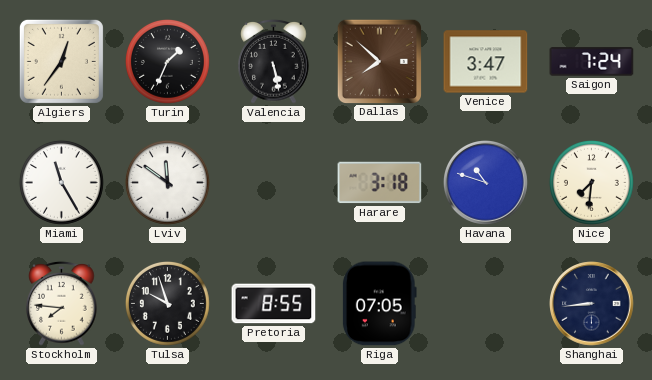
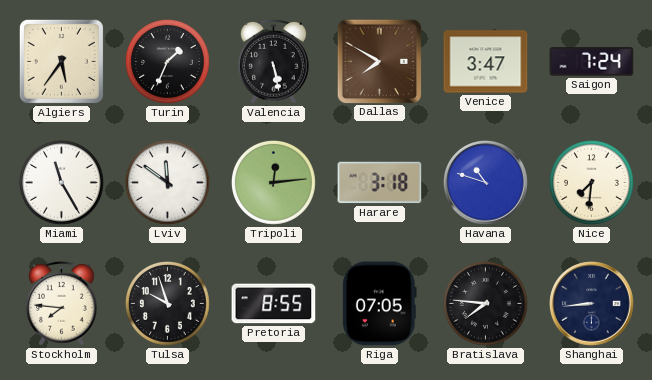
Algiers: 12:36 -> 5:36
Dallas: 7:52 -> 7:50
Tripoli: none -> 12:14
Bratislava: none -> 7:46
